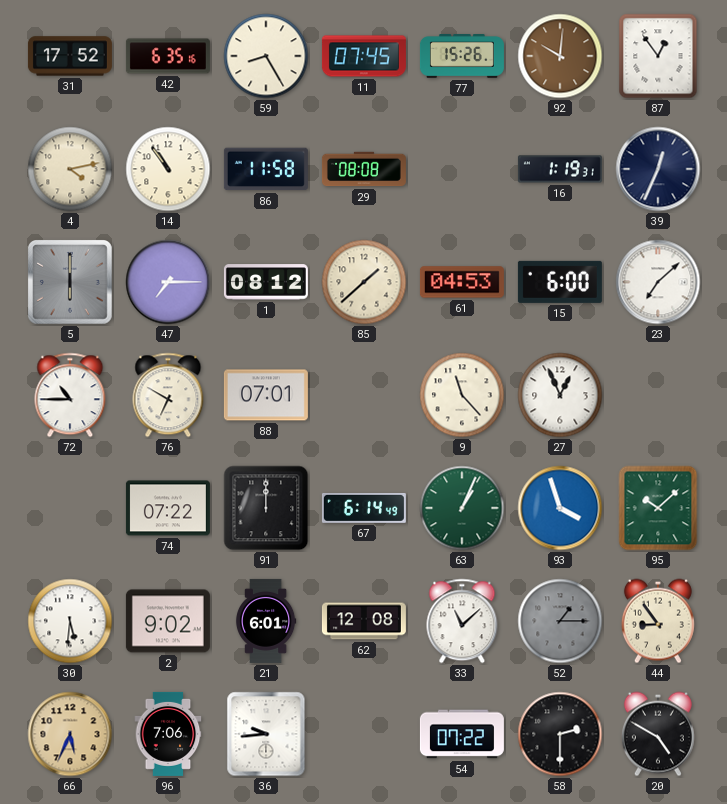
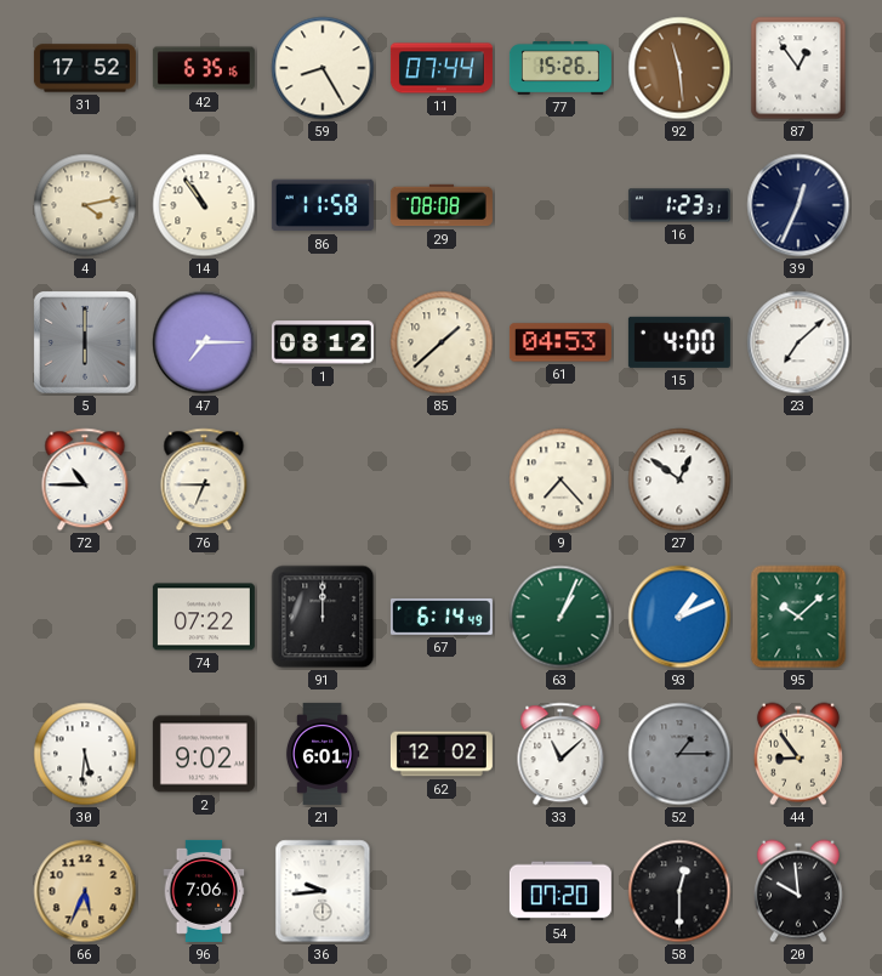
11: 07:45 -> 07:44
92: 10:01 -> 11:29
16: 1:19 -> 1:23
15: 6:00 -> 4:00
76: 6:50 -> 6:45
88: 07:01 -> none
9: 11:23 -> 7:23
27: 12:56 -> 12:51
93: 3:57 -> 1:11
62: 12:08 -> 12:02
54: 07:22 -> 07:20
58: 2:30 -> 12:30
20: 4:50 -> 9:59
